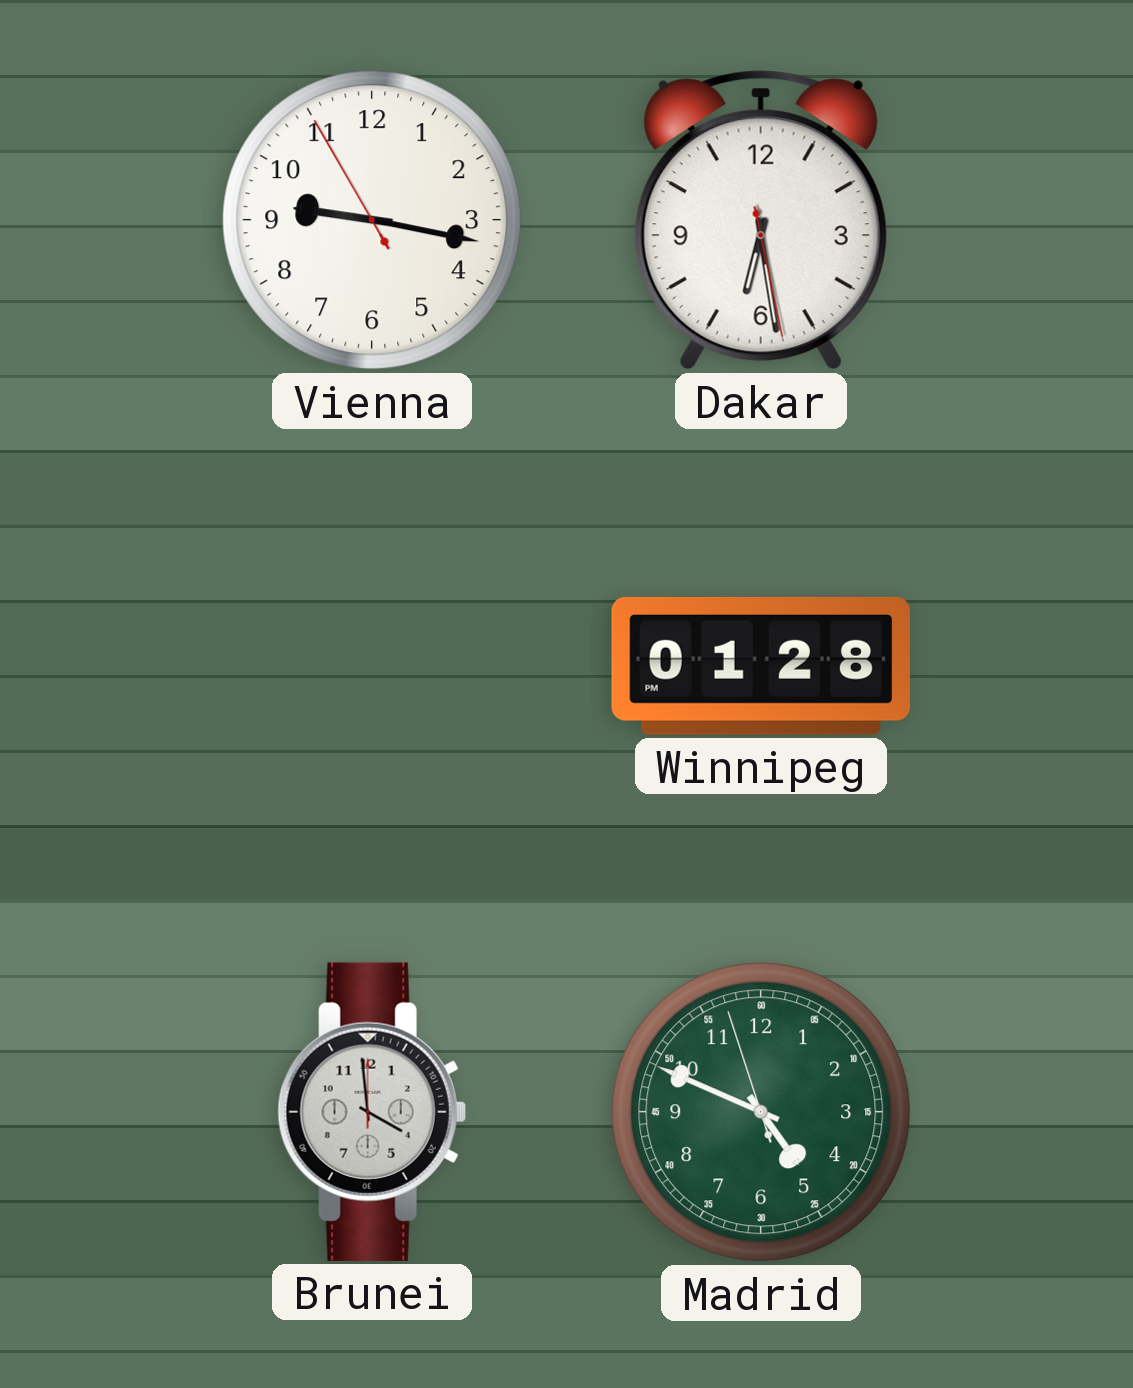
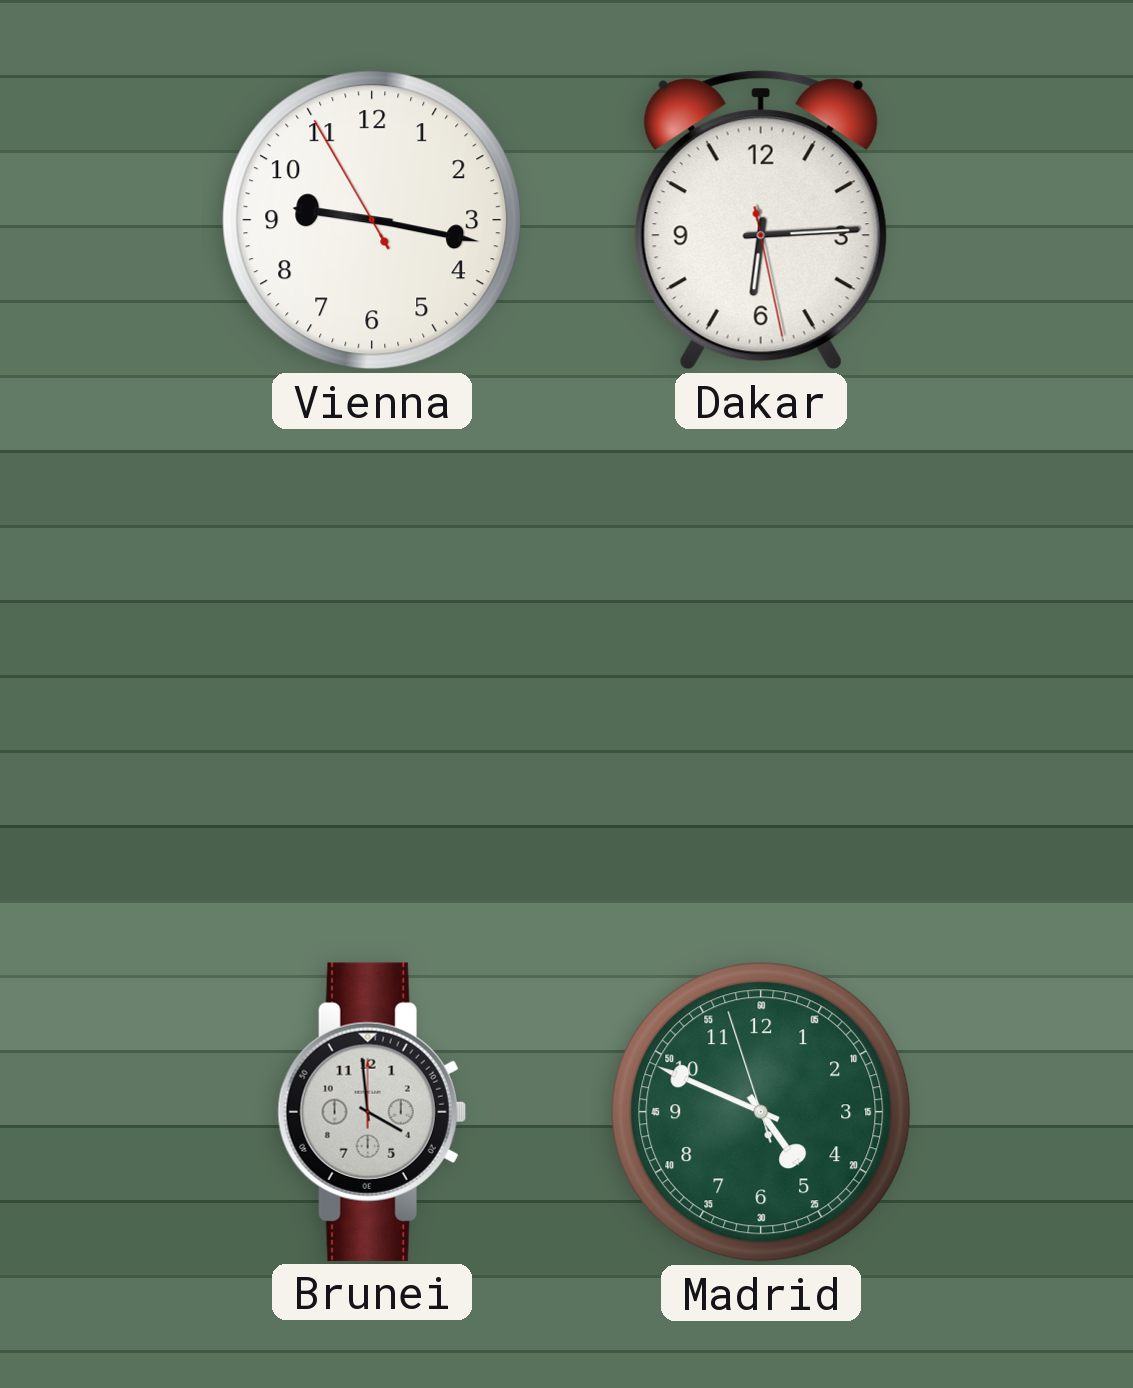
Dakar: 6:28 -> 6:14
Winnipeg: 01:28 -> none
